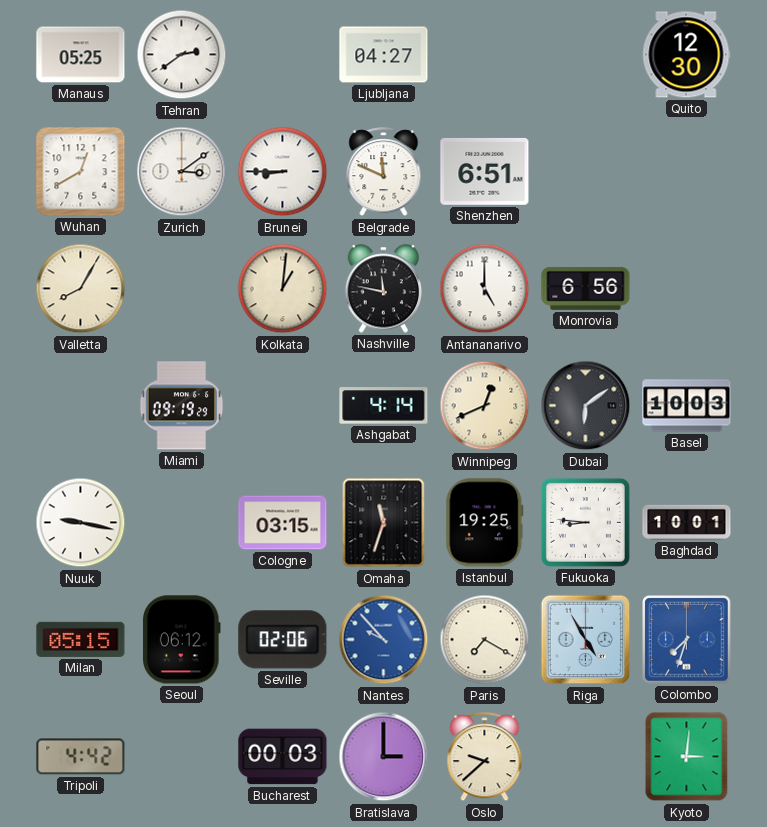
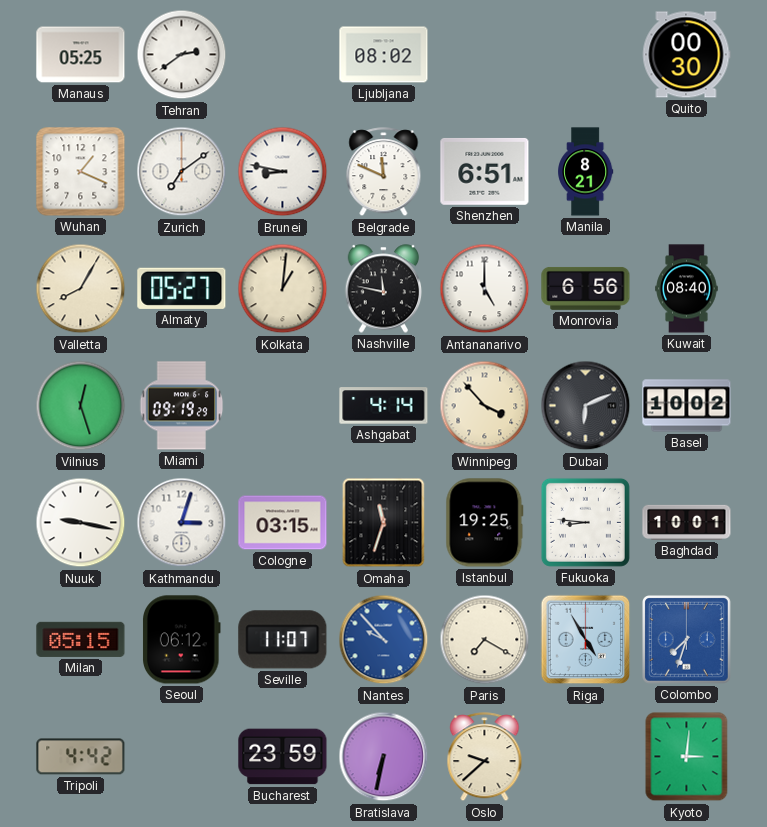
Ljubljana: 04:27 -> 08:02
Quito: 12:30 -> 00:30
Wuhan: 12:40 -> 1:19
Zurich: 3:09 -> 7:09
Brunei: 8:45 -> 8:47
Manila: none -> 8:21
Almaty: none -> 05:27
Kuwait: none -> 08:40
Vilnius: none -> 12:27
Winnipeg: 12:41 -> 3:53
Dubai: 6:09 -> 6:11
Basel: 10:03 -> 10:02
Kathmandu: none -> 3:03
Seville: 02:06 -> 11:07
Bucharest: 00:03 -> 23:59
Bratislava: 3:00 -> 6:32
